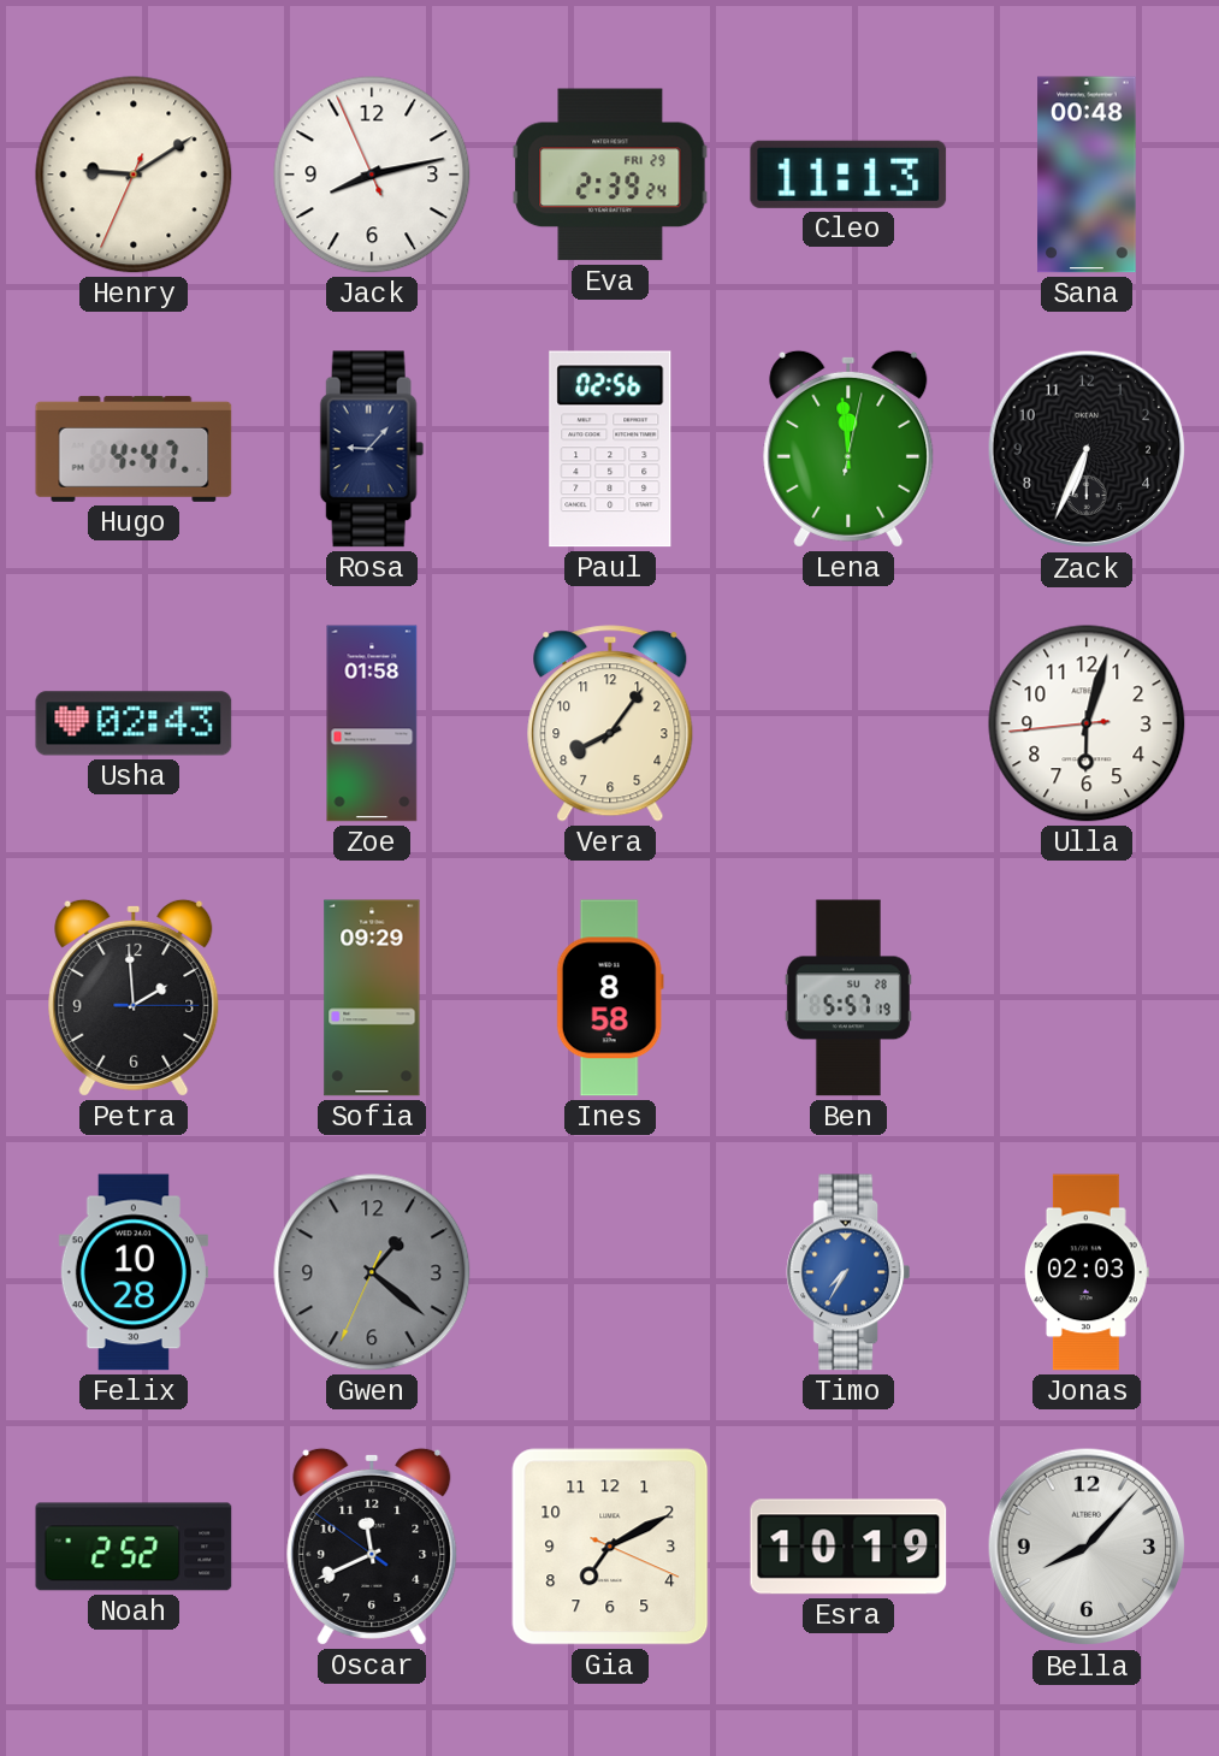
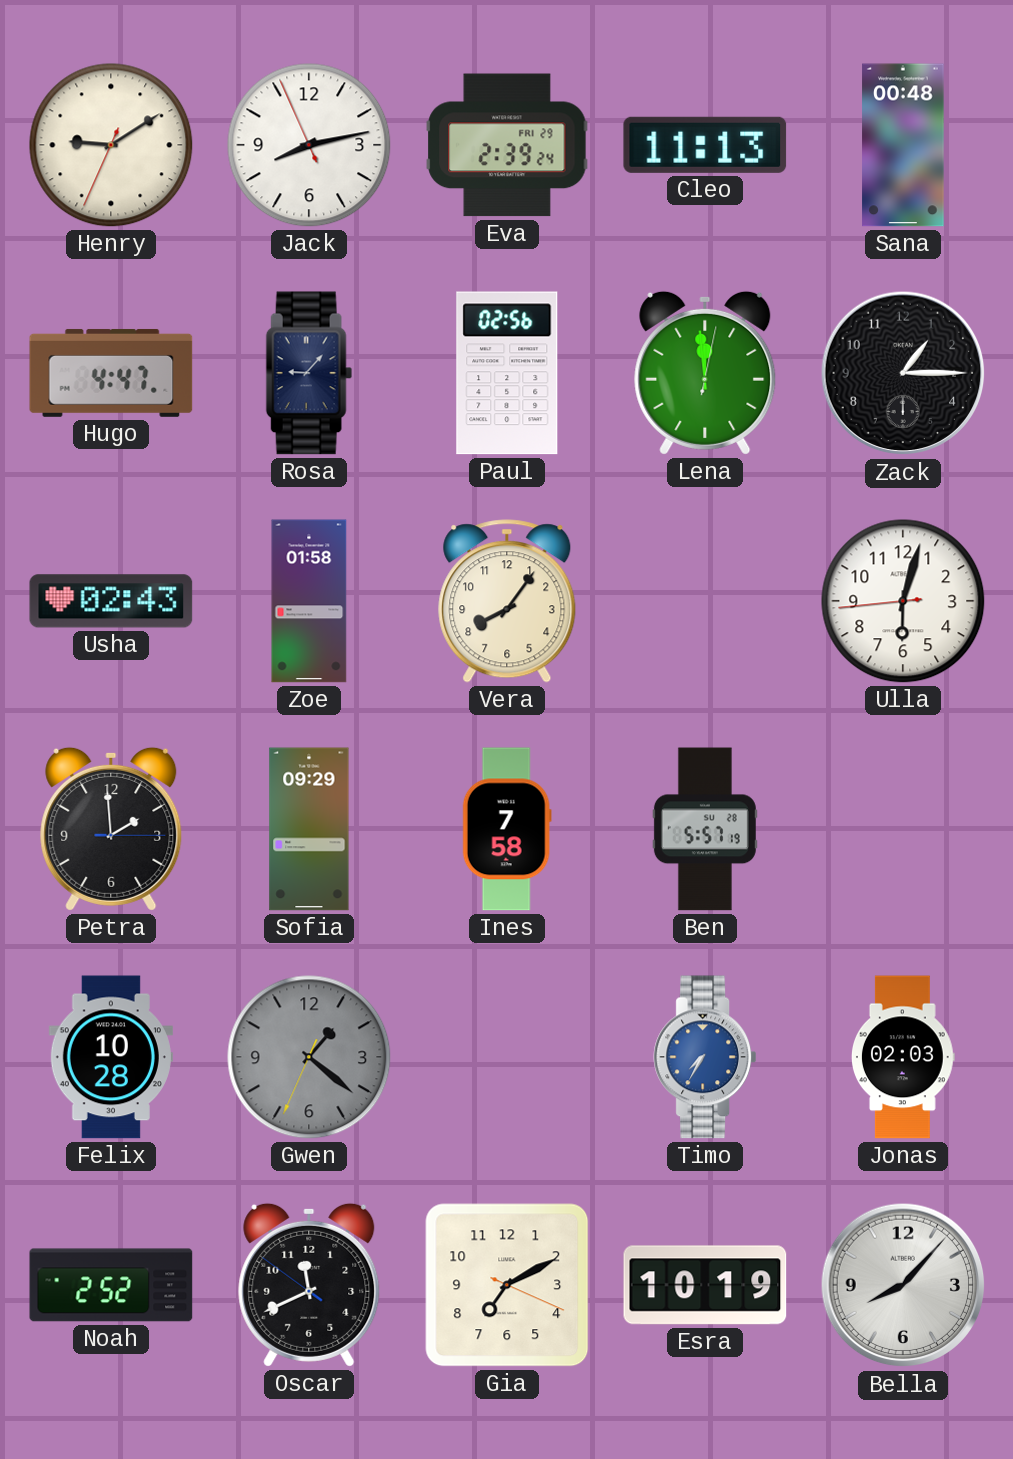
Zack: 6:34 -> 1:15
Ines: 8:58 -> 7:58
